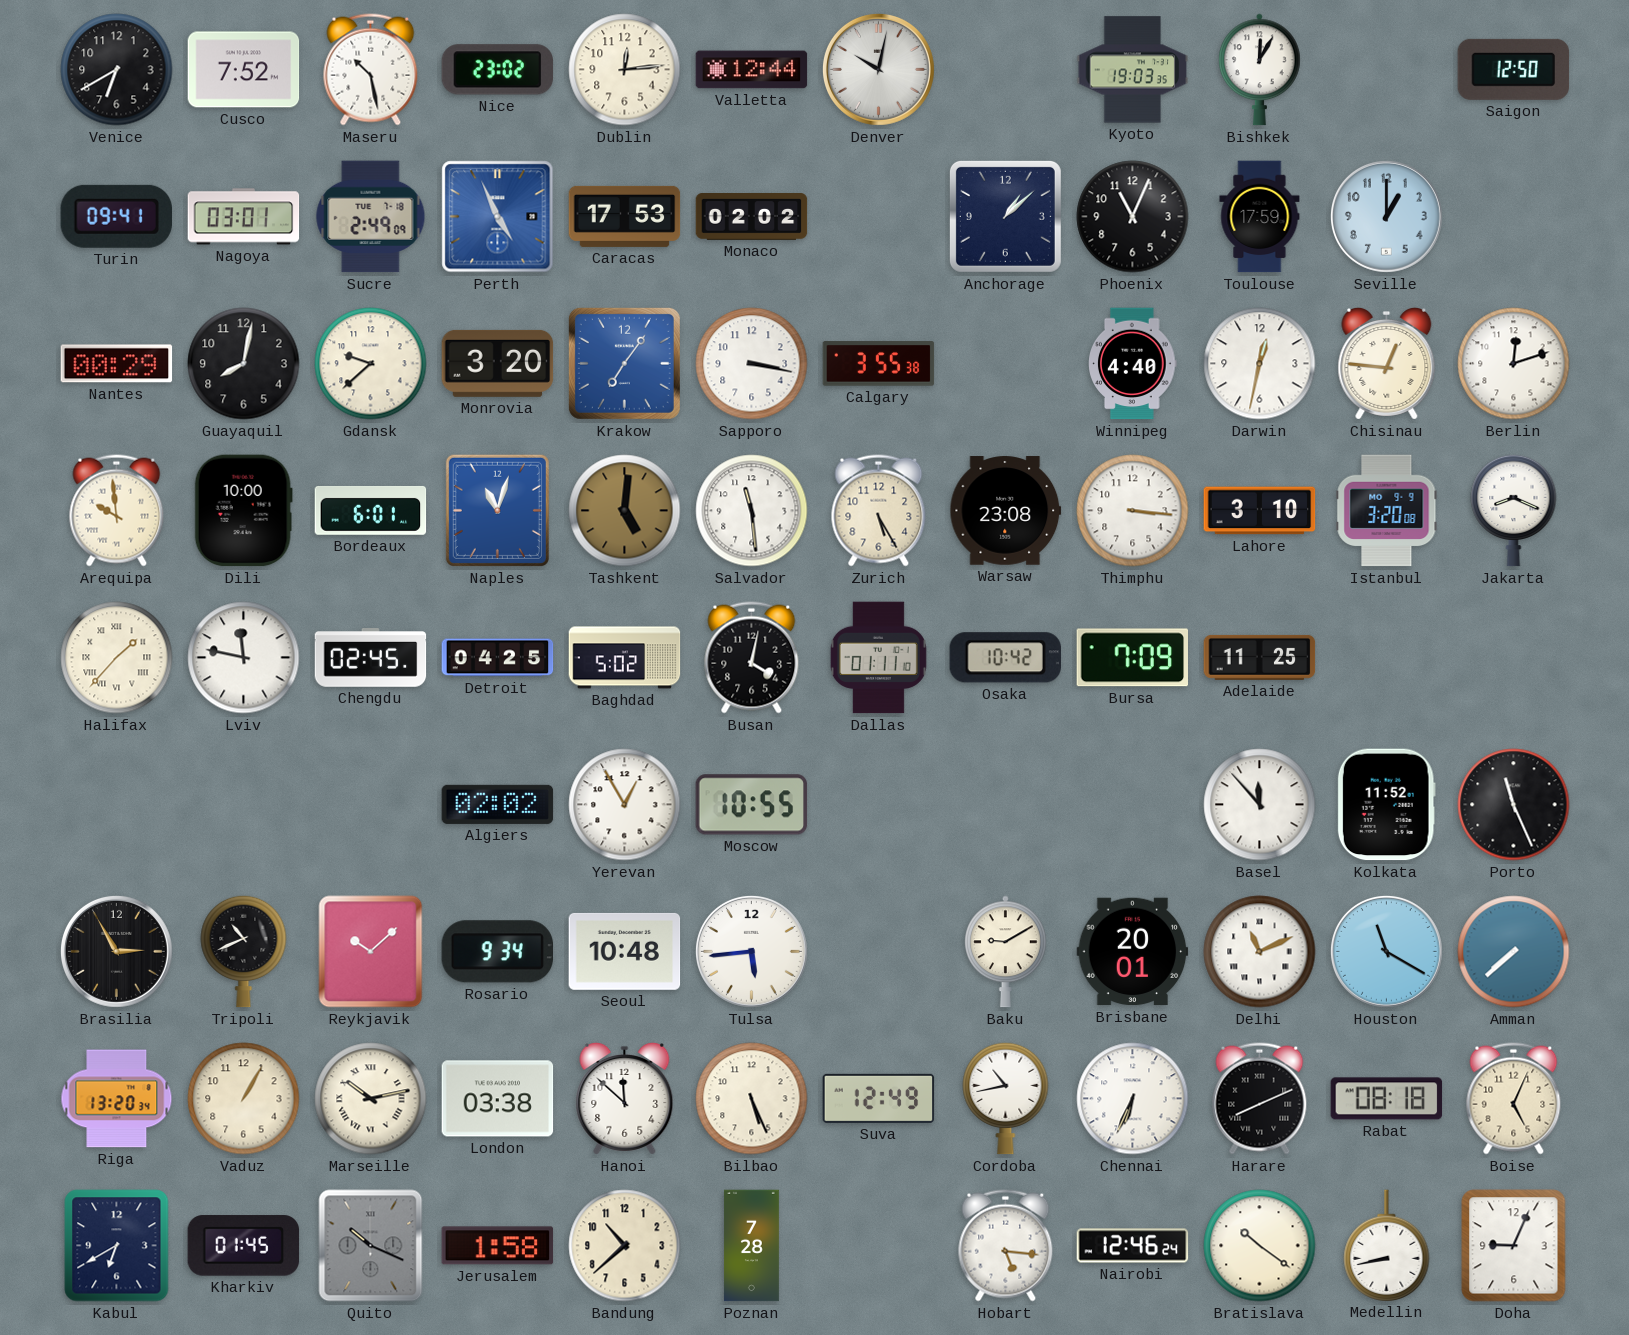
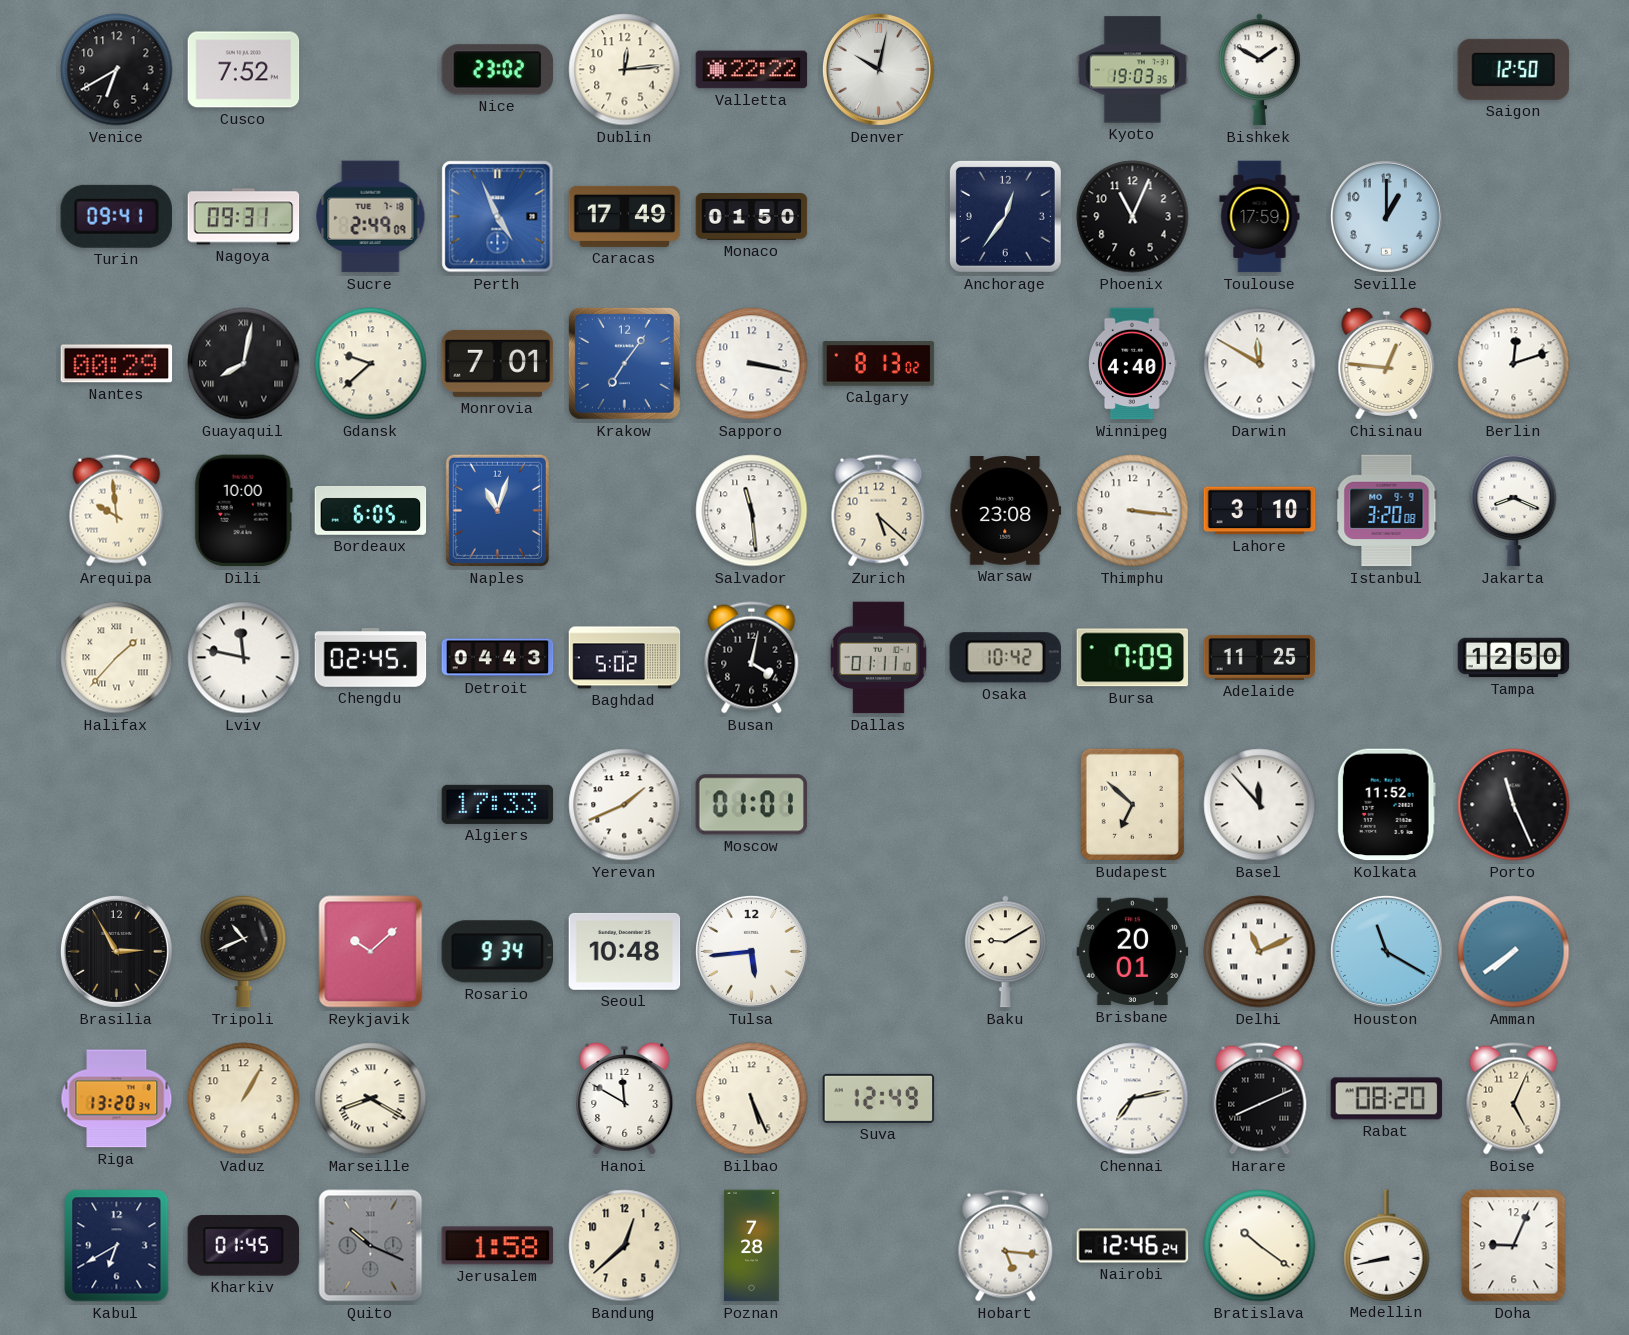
Maseru: 10:28 -> none
Valletta: 12:44 -> 22:22
Bishkek: 12:05 -> 1:50
Nagoya: 03:01 -> 09:31
Caracas: 17:53 -> 17:49
Monaco: 02:02 -> 01:50
Anchorage: 1:08 -> 12:36
Guayaquil numerals: Arabic -> Roman
Monrovia: 3:20 -> 7:01
Calgary: 3:55 -> 8:13
Darwin: 12:32 -> 11:50
Bordeaux: 6:01 -> 6:05
Tashkent: 5:01 -> none
Zurich: 5:25 -> 5:22
Detroit: 04:25 -> 04:43
Tampa: none -> 12:50
Algiers: 02:02 -> 17:33
Yerevan: 12:55 -> 1:41
Moscow: 10:55 -> 01:01
Budapest: none -> 6:52
Amman: 7:38 -> 7:39
Marseille: 10:13 -> 8:20
London: 03:38 -> none
Hanoi: 11:52 -> 11:50
Cordoba: 10:43 -> none
Chennai: 6:34 -> 7:13
Rabat: 08:18 -> 08:20
Bandung: 10:38 -> 12:38
